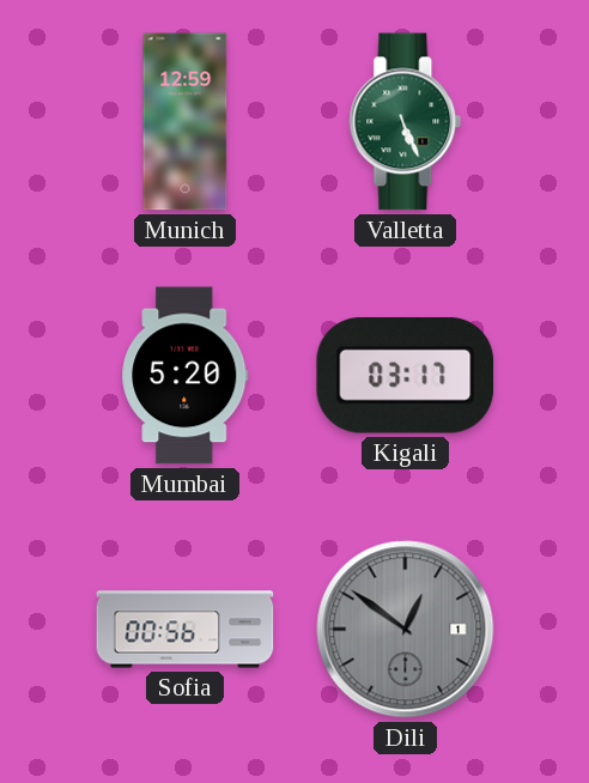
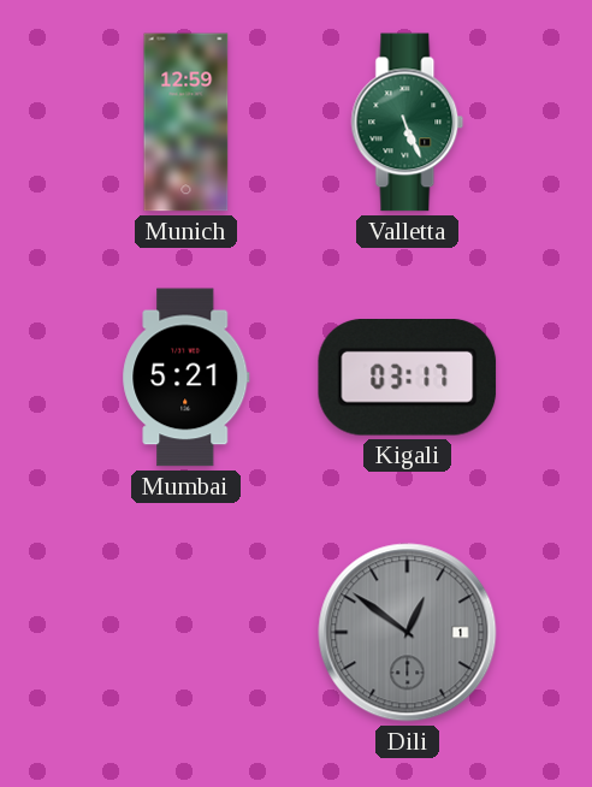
Mumbai: 5:20 -> 5:21
Sofia: 00:56 -> none
